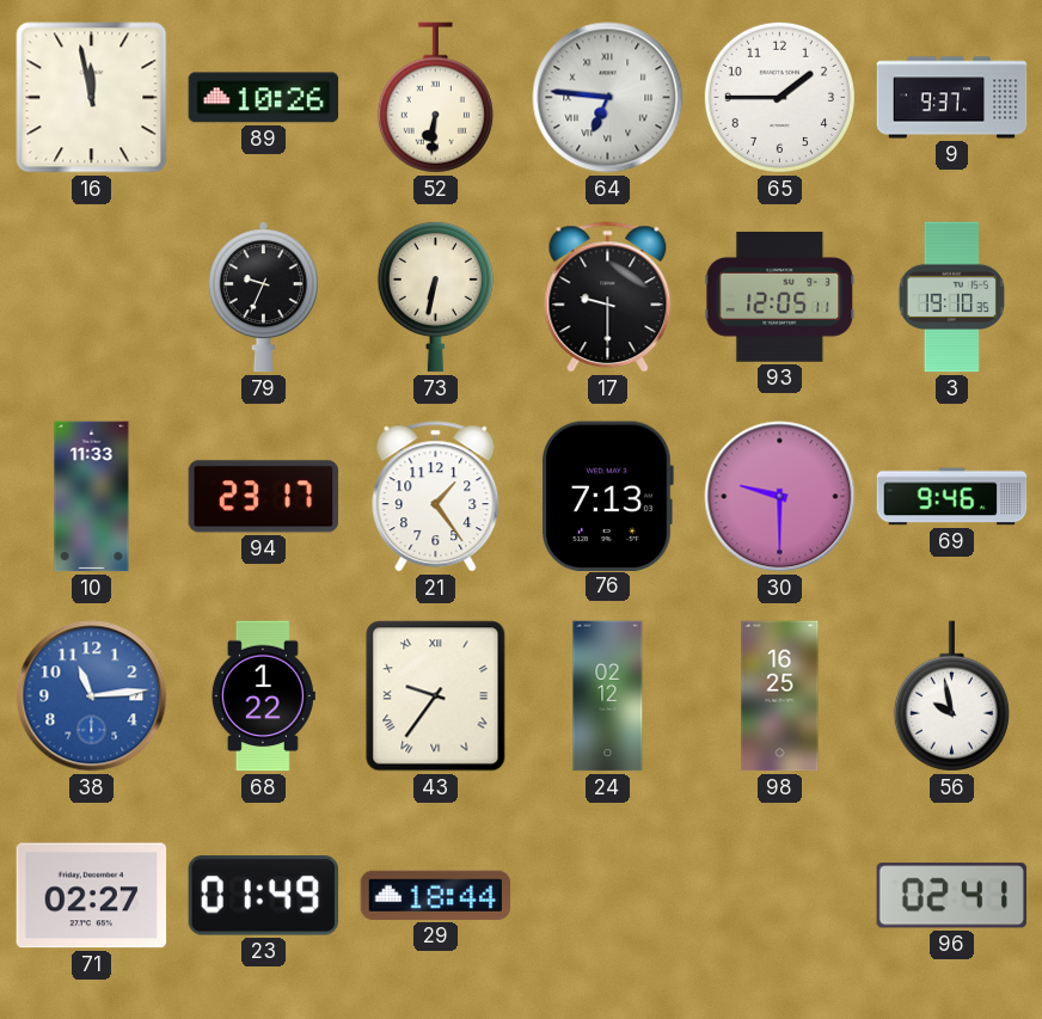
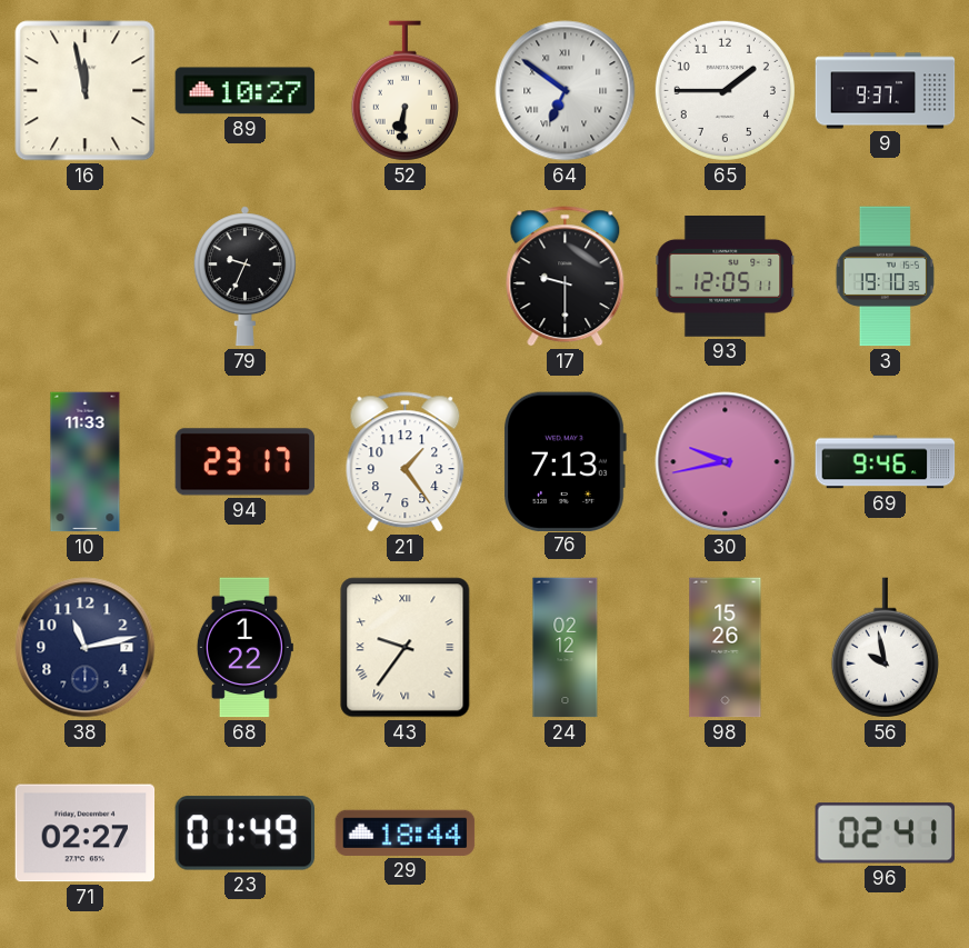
89: 10:26 -> 10:27
64: 6:46 -> 6:51
73: 6:32 -> none
30: 9:30 -> 9:43
38: 11:14 -> 11:13
38 dial: blue -> navy
98: 16:25 -> 15:26
